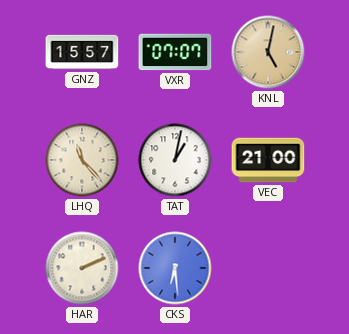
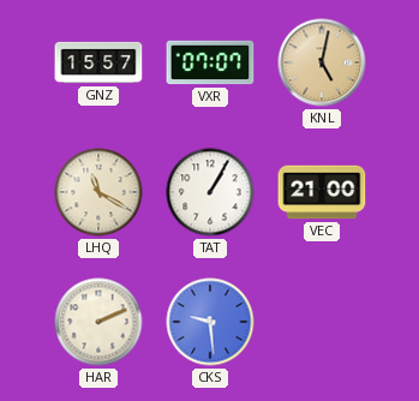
LHQ: 11:23 -> 11:20
TAT: 1:02 -> 1:05
CKS: 6:29 -> 9:29
